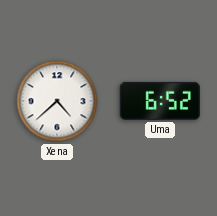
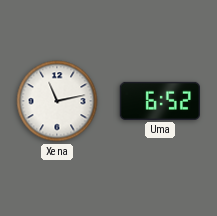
Xena: 4:38 -> 11:13
